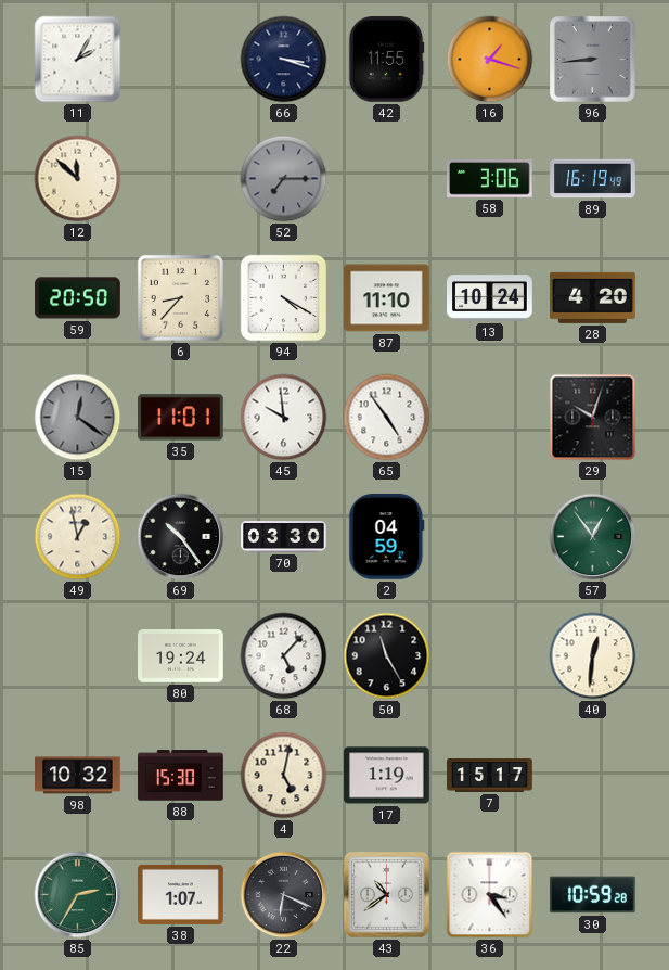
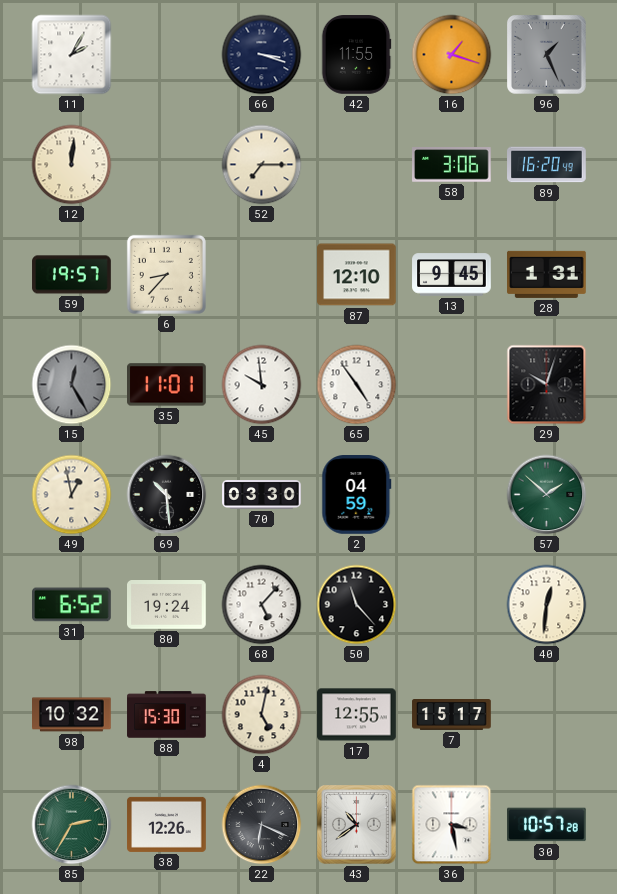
96: 8:44 -> 1:26
12: 11:52 -> 12:01
52 dial: grey -> cream
89: 16:19 -> 16:20
59: 20:50 -> 19:57
94: 4:20 -> none
87: 11:10 -> 12:10
13: 10:24 -> 9:45
28: 4:20 -> 1:31
15: 12:21 -> 12:25
69: 10:24 -> 10:29
57: 12:54 -> 1:52
31: none -> 6:52
50: 11:25 -> 11:23
17: 1:19 -> 12:55
38: 1:07 -> 12:26
36: 3:24 -> 3:28
30: 10:59 -> 10:57
